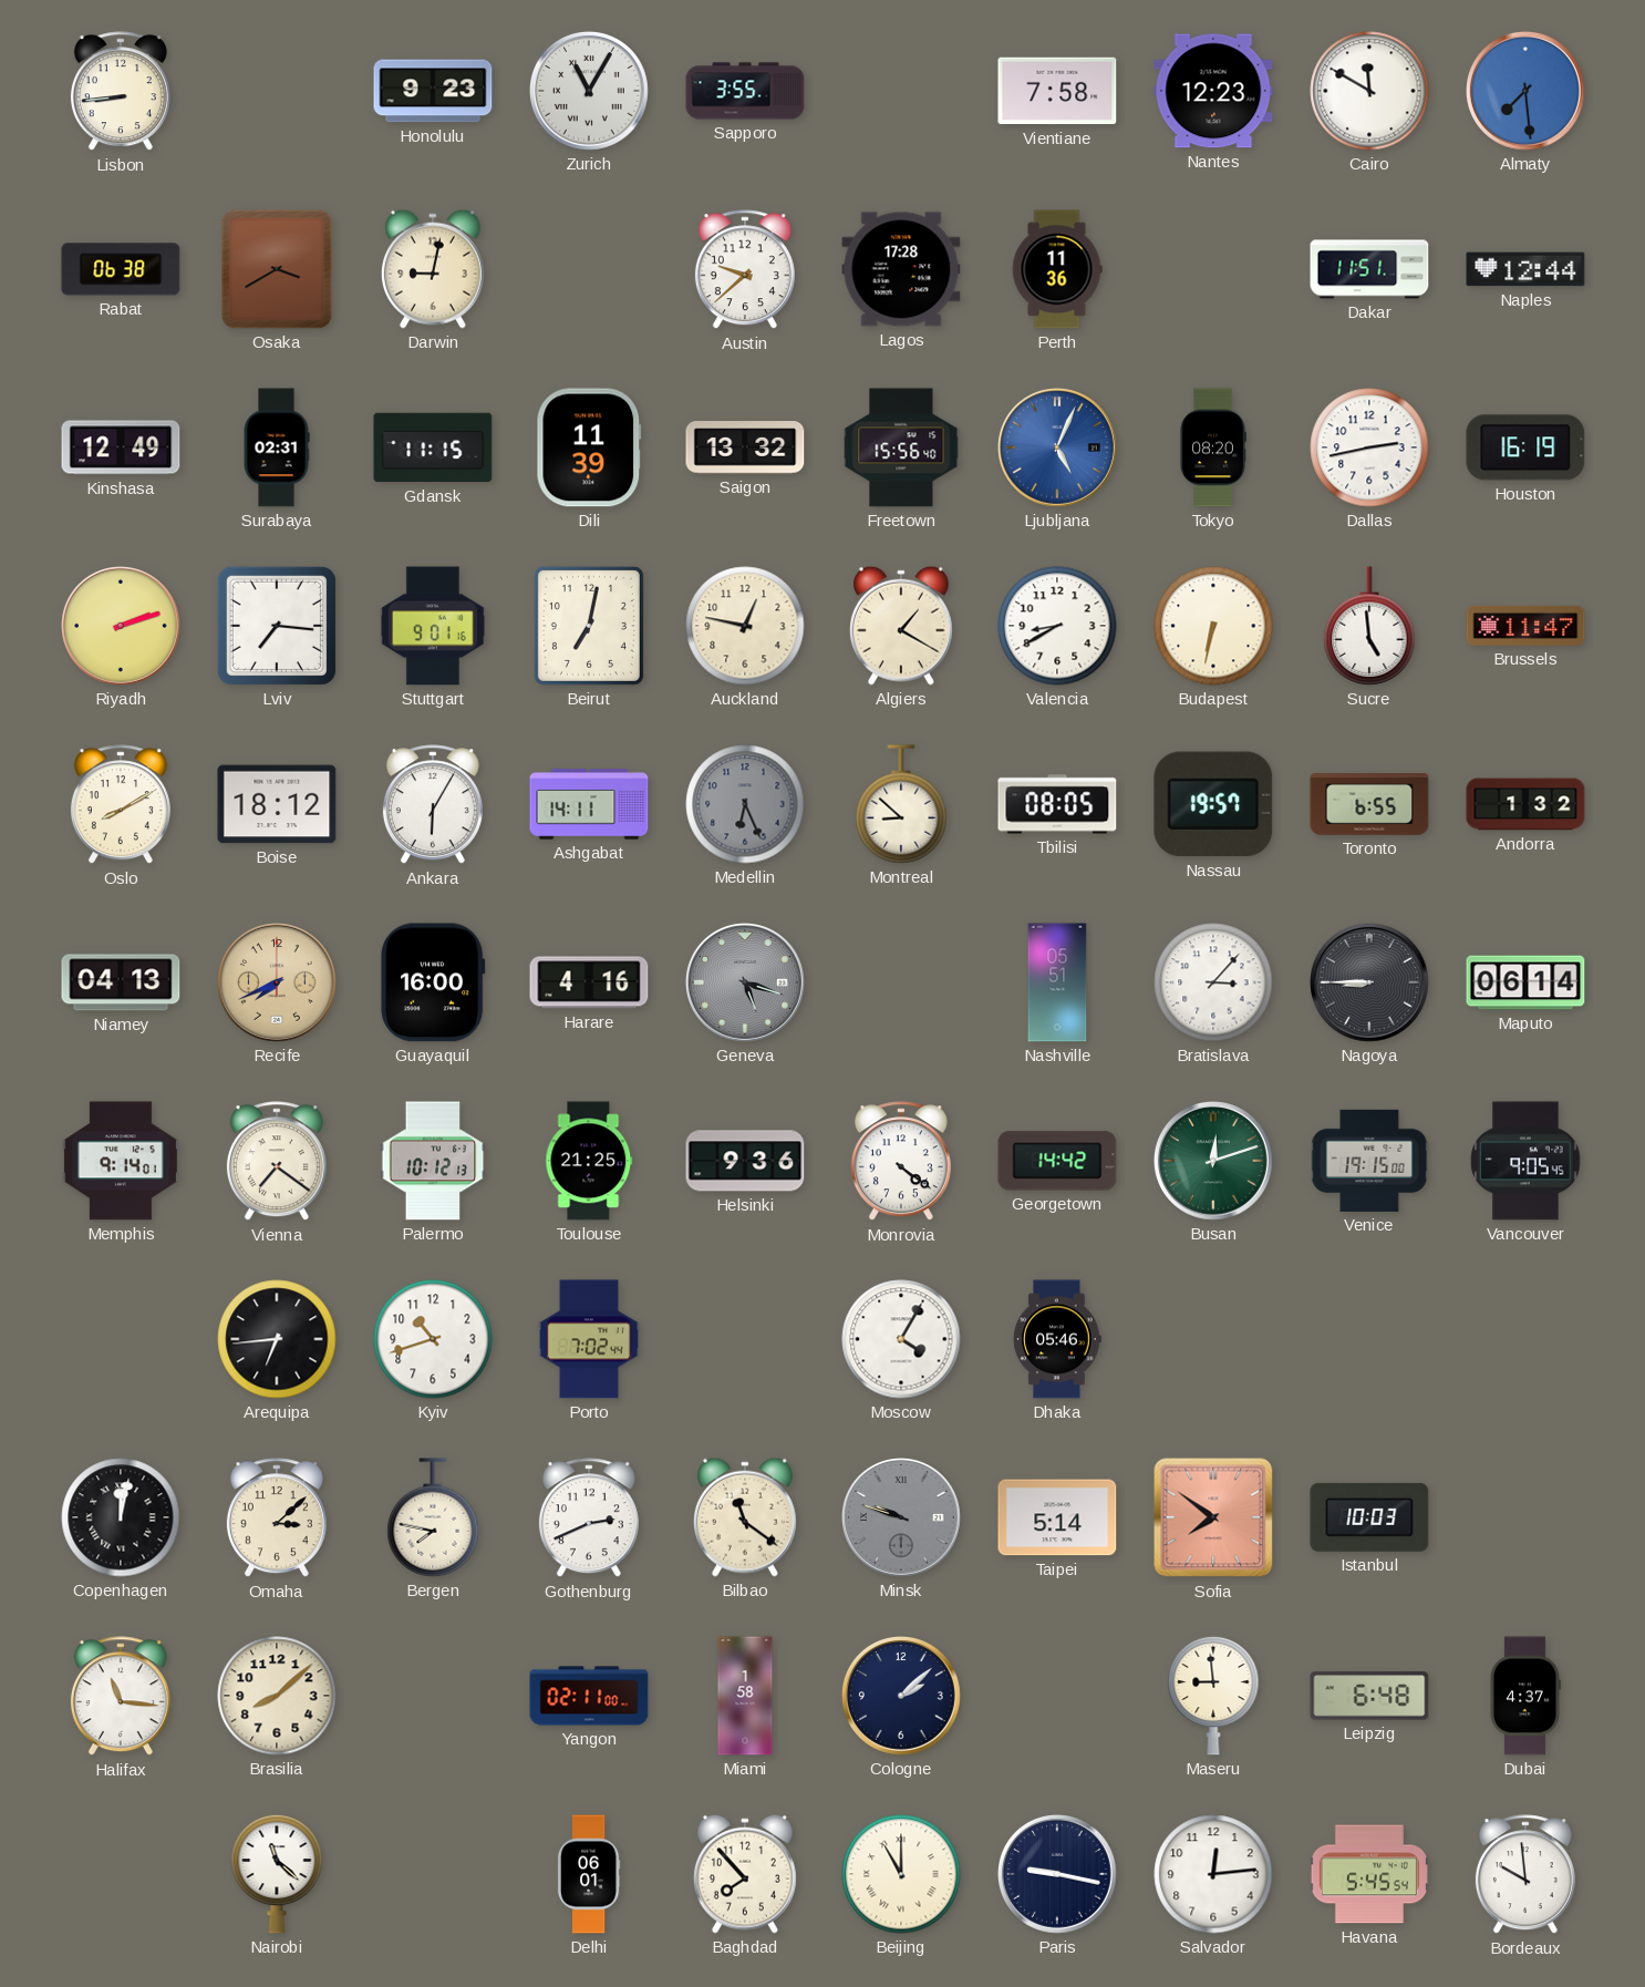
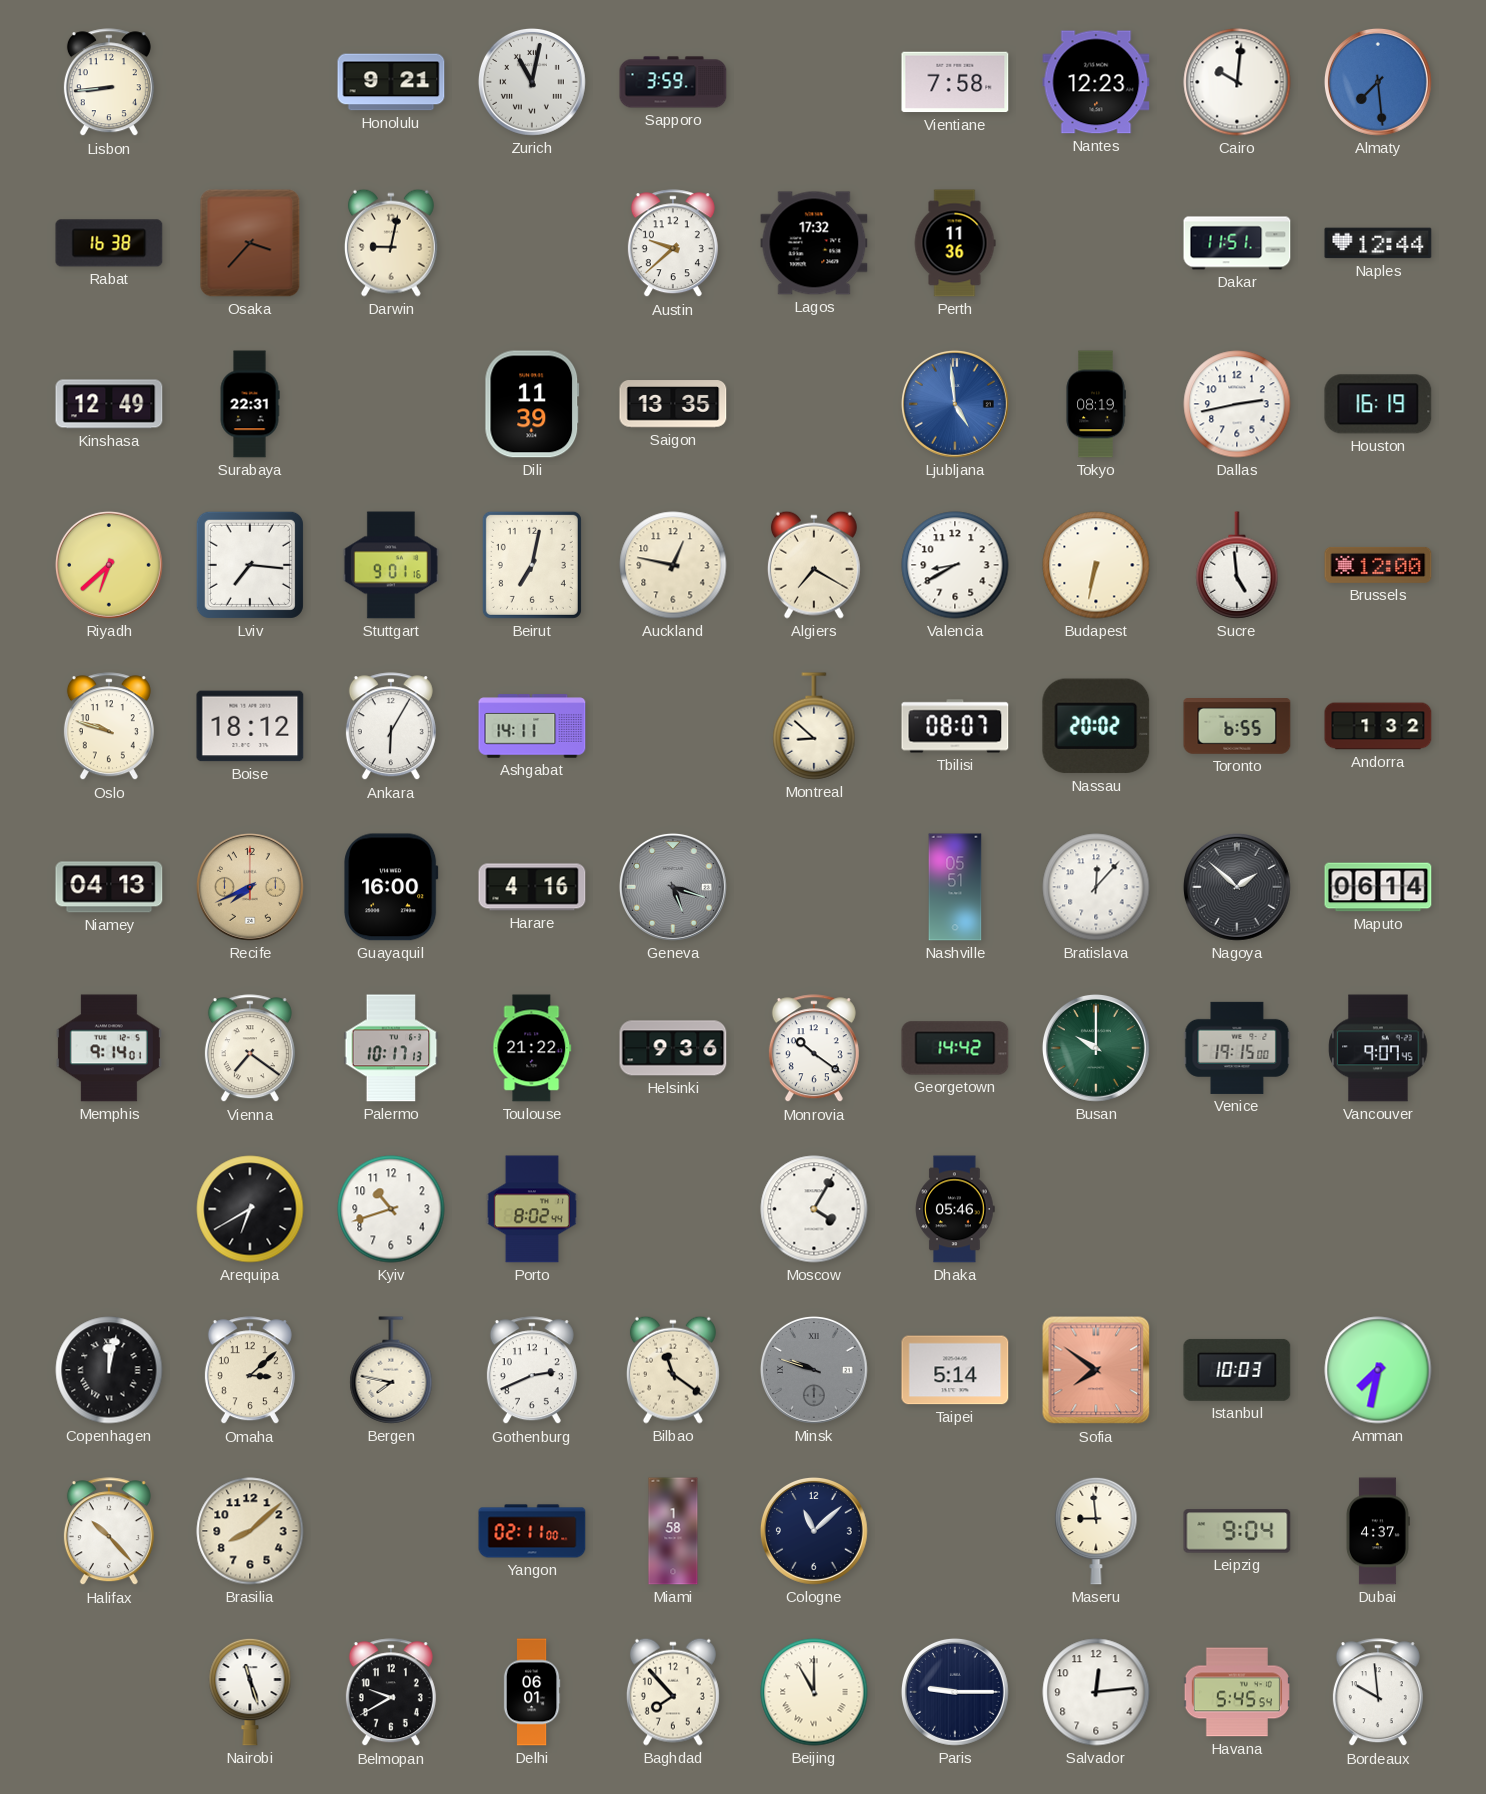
Honolulu: 9:23 -> 9:21
Zurich: 11:05 -> 11:02
Sapporo: 3:55 -> 3:59
Cairo: 11:50 -> 10:01
Rabat: 06:38 -> 16:38
Osaka: 3:40 -> 3:37
Lagos: 17:28 -> 17:32
Surabaya: 02:31 -> 22:31
Gdansk: 11:15 -> none
Saigon: 13:32 -> 13:35
Freetown: 15:56 -> none
Ljubljana: 5:04 -> 4:59
Tokyo: 08:20 -> 08:19
Riyadh: 2:12 -> 6:38
Algiers: 1:20 -> 7:20
Brussels: 11:47 -> 12:00
Oslo: 8:10 -> 9:48
Medellin: 6:26 -> none
Tbilisi: 08:05 -> 08:07
Nassau: 19:57 -> 20:02
Bratislava: 3:07 -> 12:07
Nagoya: 8:45 -> 1:52
Palermo: 10:12 -> 10:17
Toulouse: 21:25 -> 21:22
Monrovia: 4:21 -> 10:21
Busan: 12:12 -> 10:00
Vancouver: 9:05 -> 9:07
Arequipa: 6:44 -> 6:40
Porto: 7:02 -> 8:02
Amman: none -> 7:32
Halifax: 11:16 -> 10:23
Cologne: 2:08 -> 11:08
Leipzig: 6:48 -> 9:04
Nairobi: 11:22 -> 11:27
Belmopan: none -> 9:40
Paris: 9:17 -> 9:15
